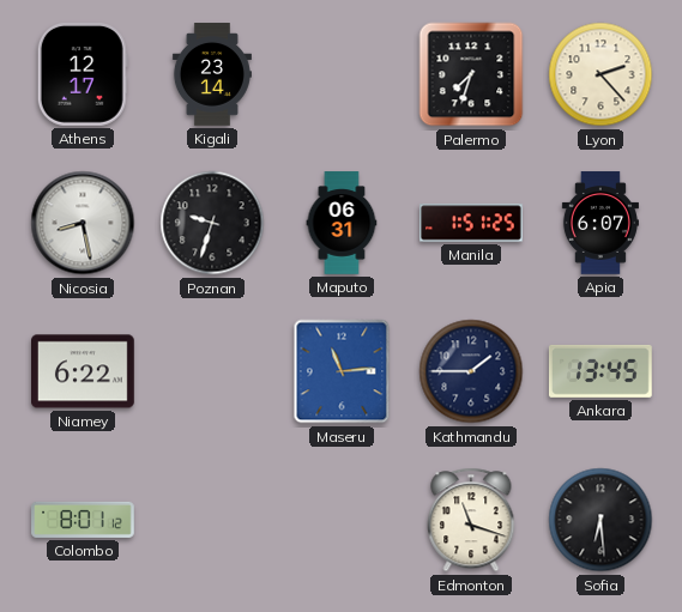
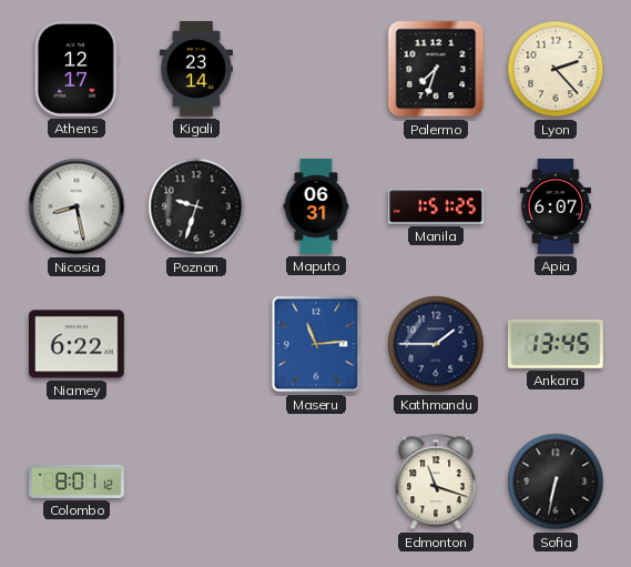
Sofia: 6:29 -> 6:32
